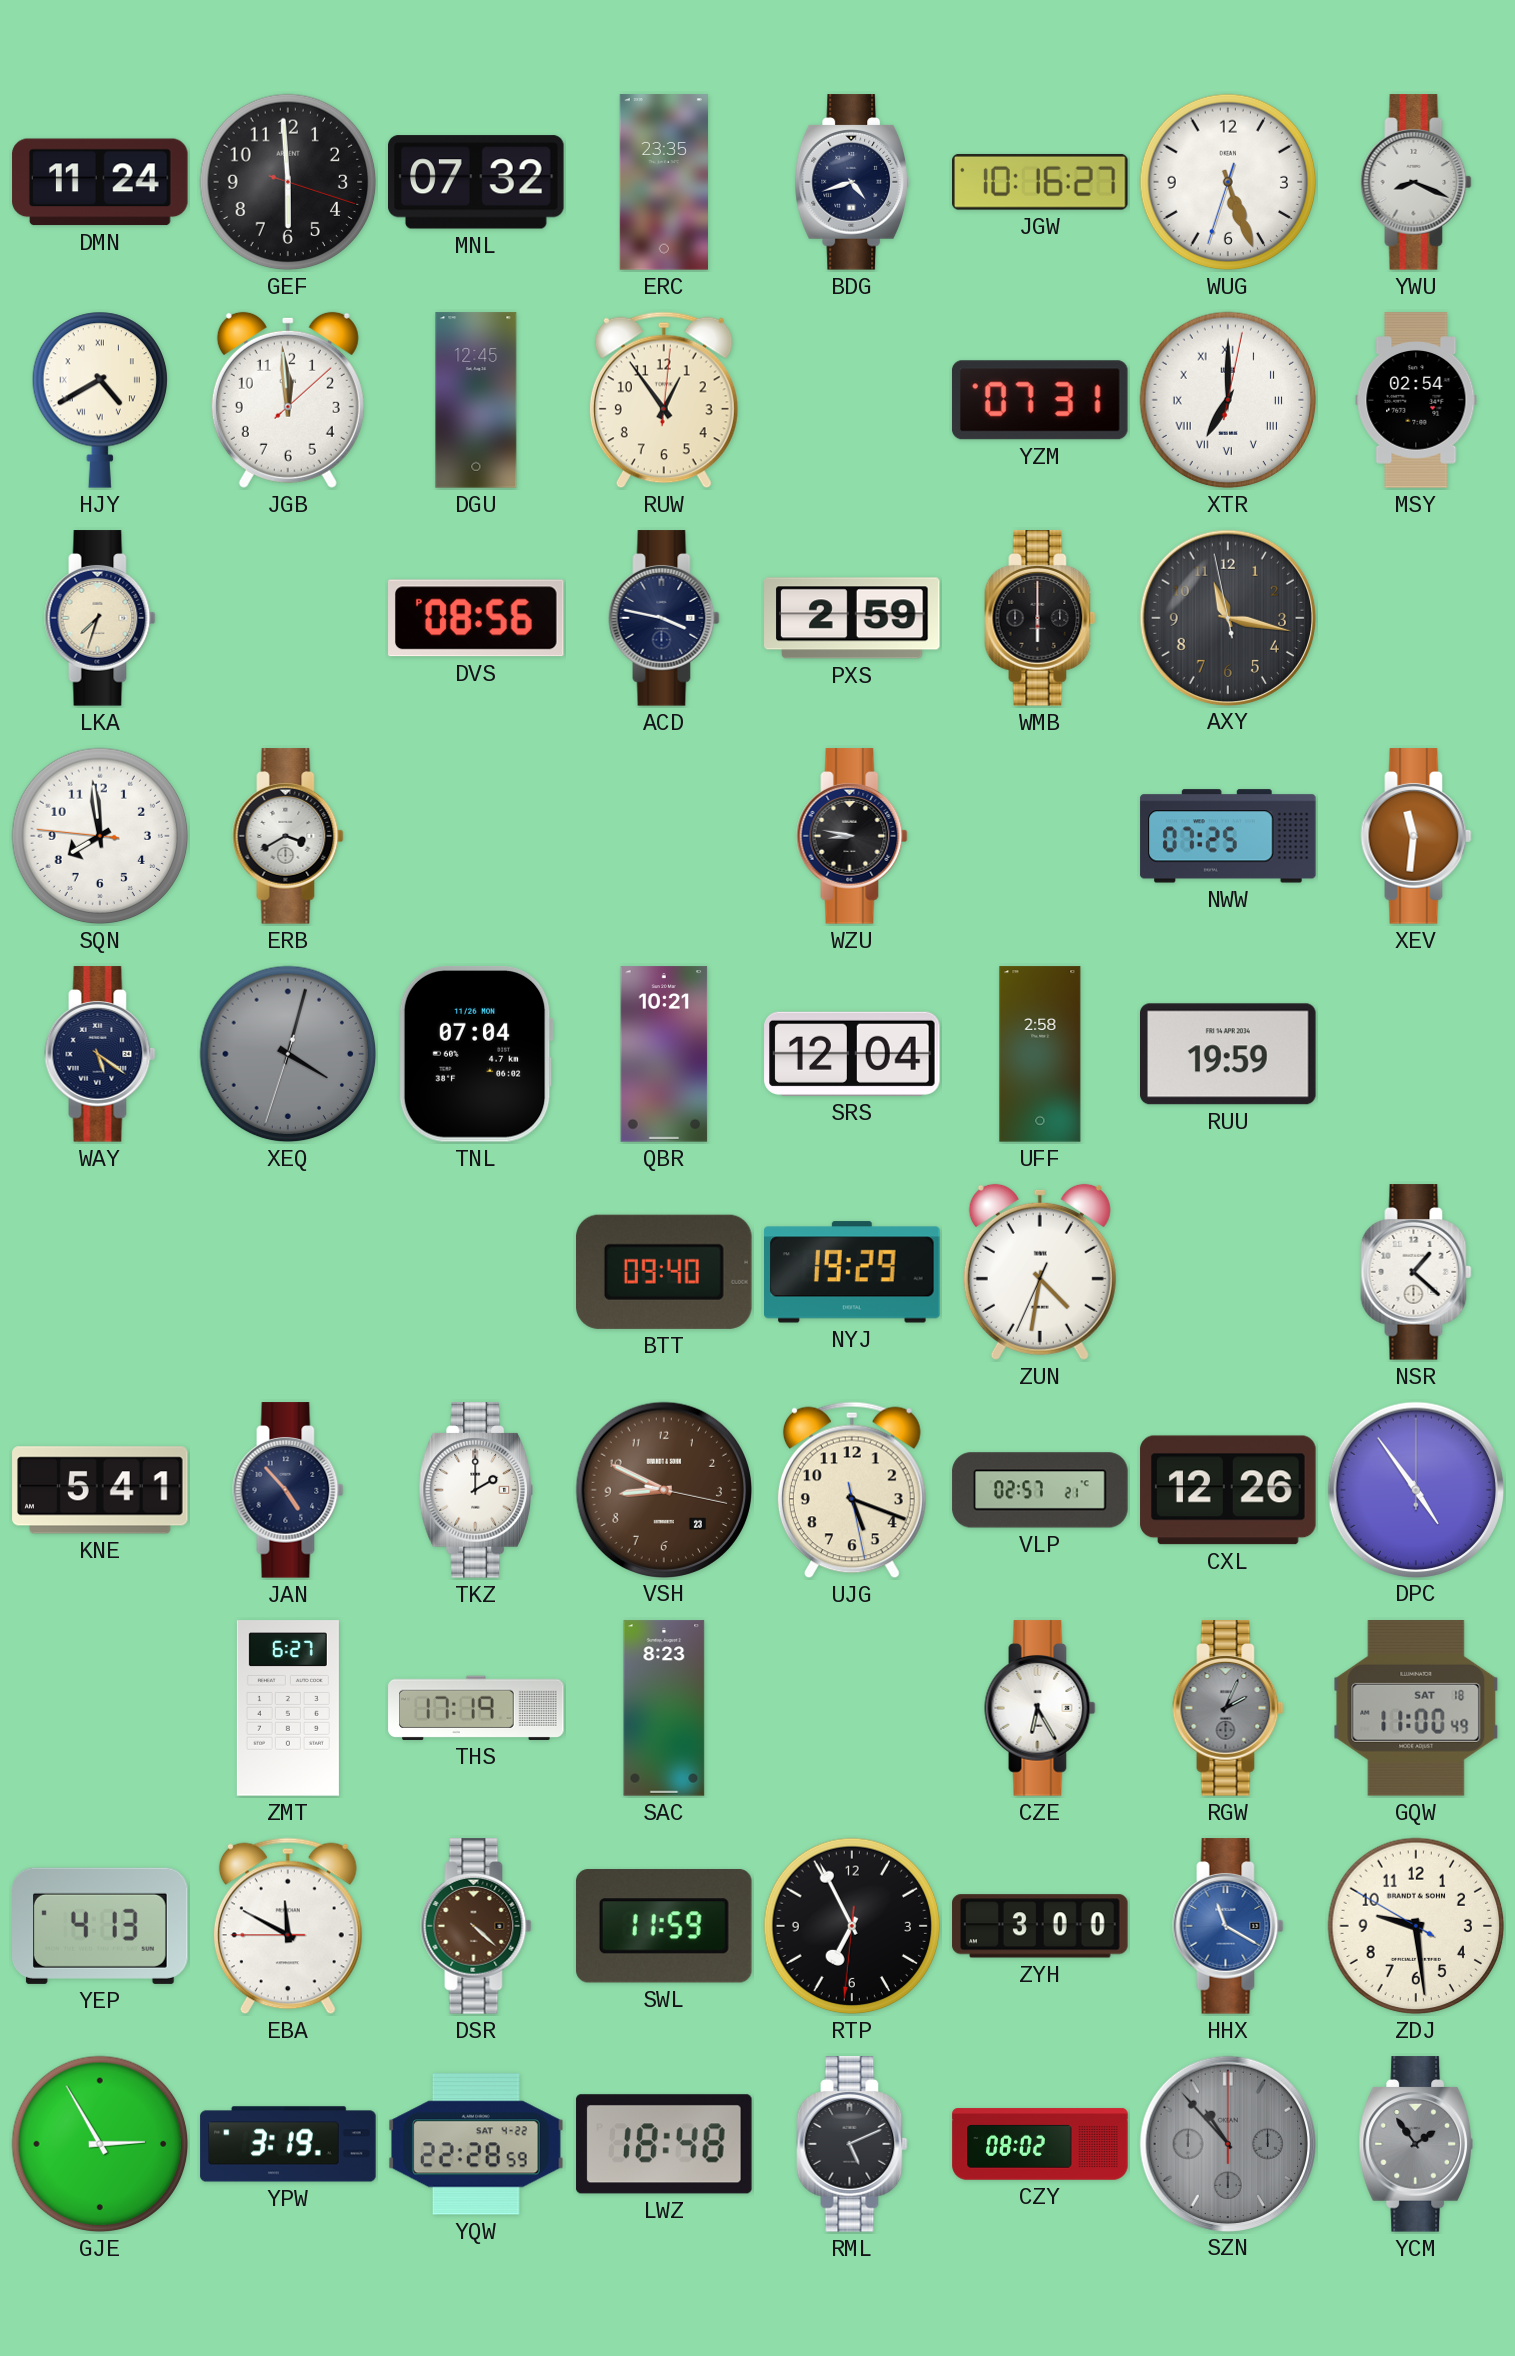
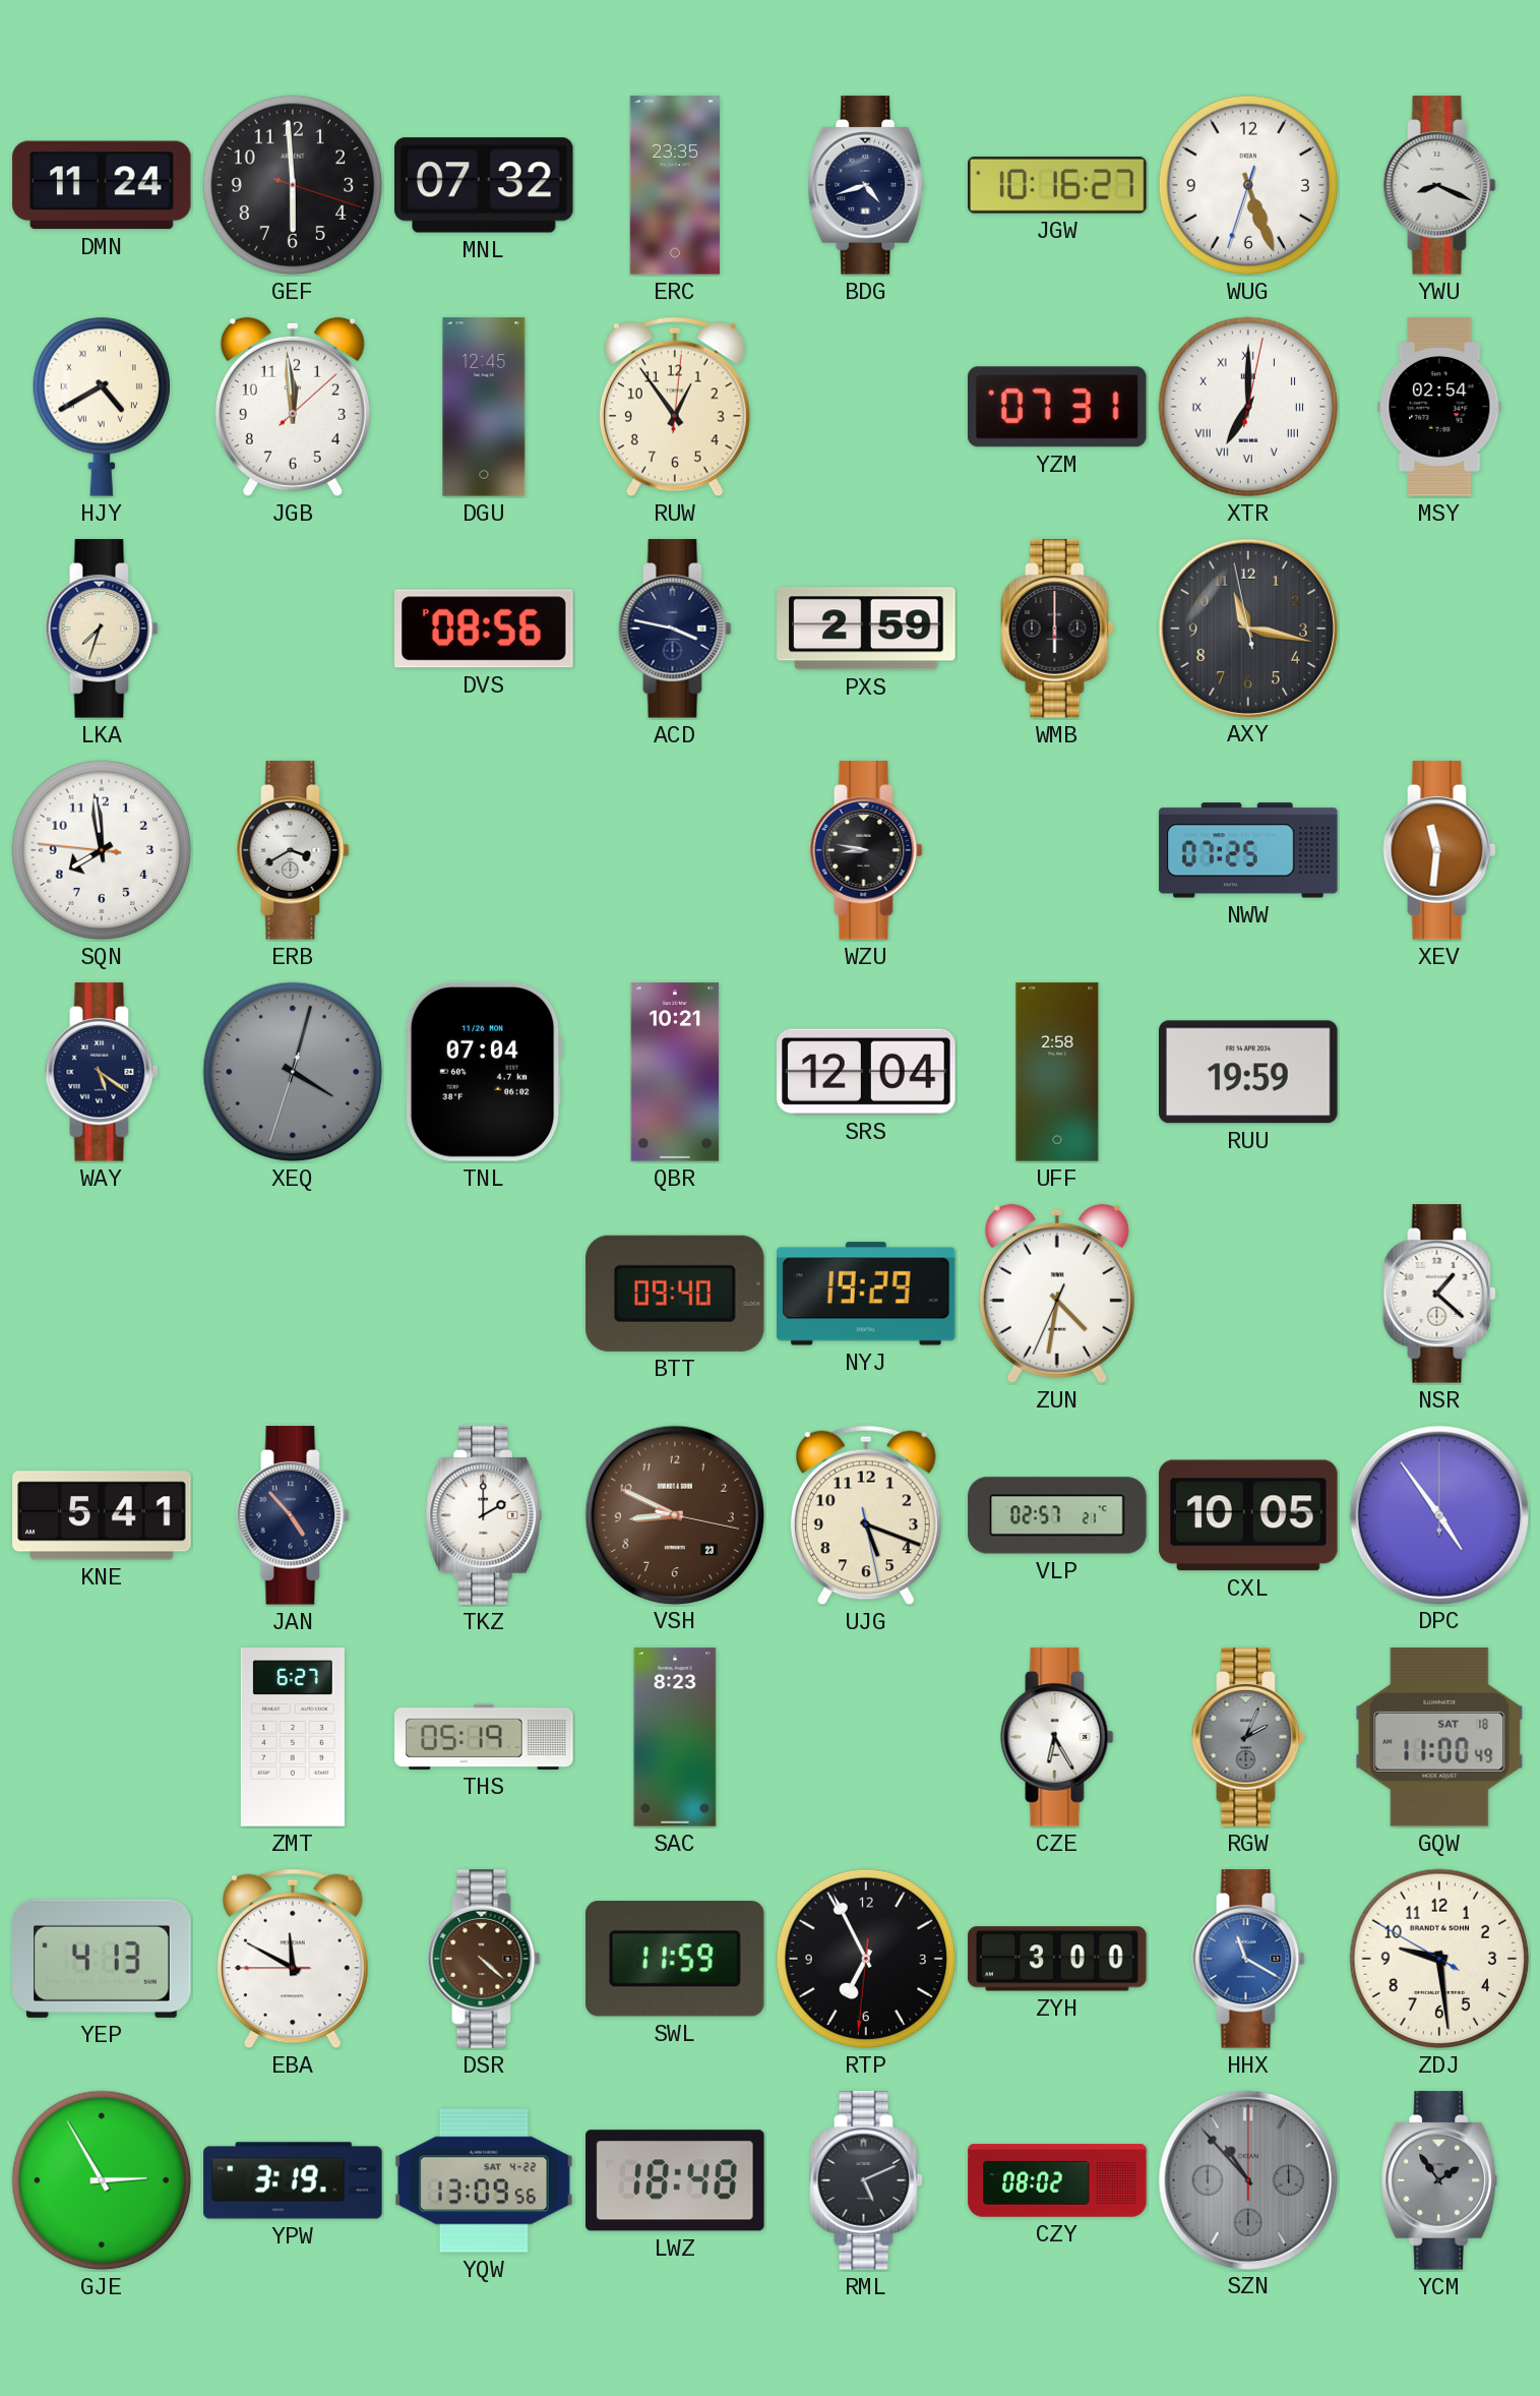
CXL: 12:26 -> 10:05
THS: 17:19 -> 05:19
YQW: 22:28 -> 13:09
